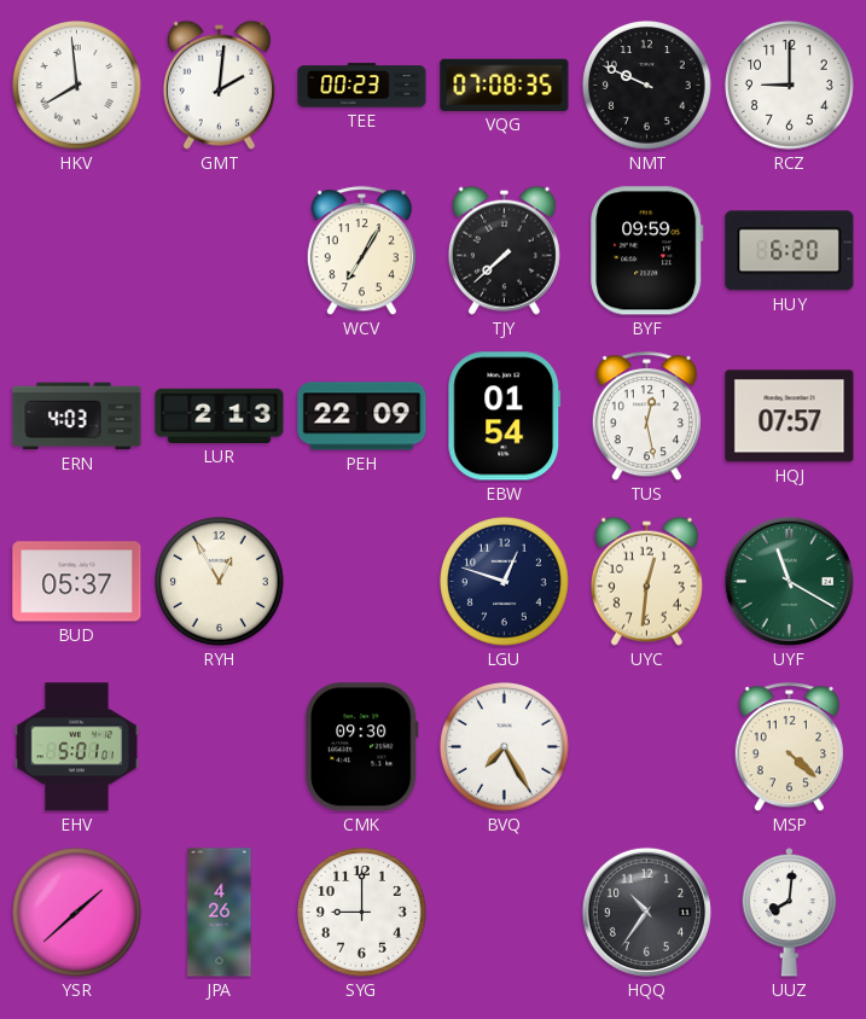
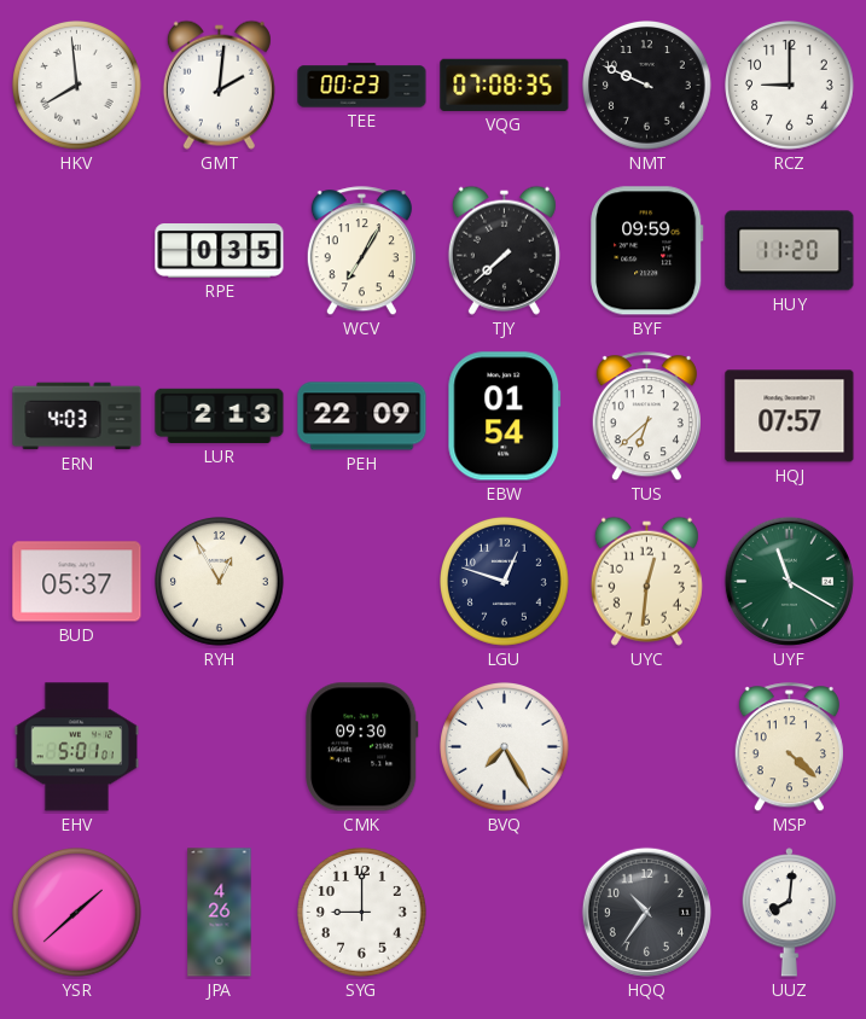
RPE: none -> 0:35
HUY: 6:20 -> 11:20
TUS: 12:28 -> 6:38
